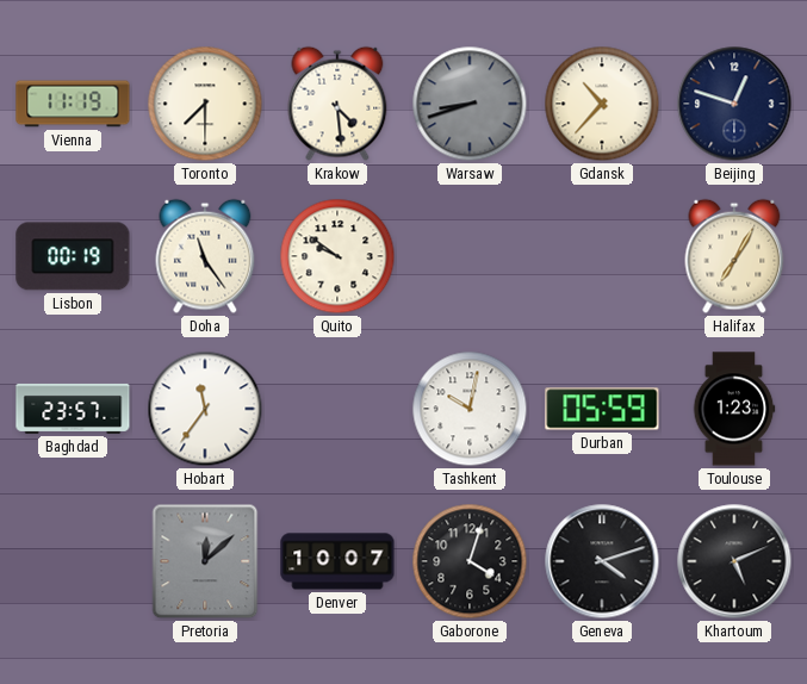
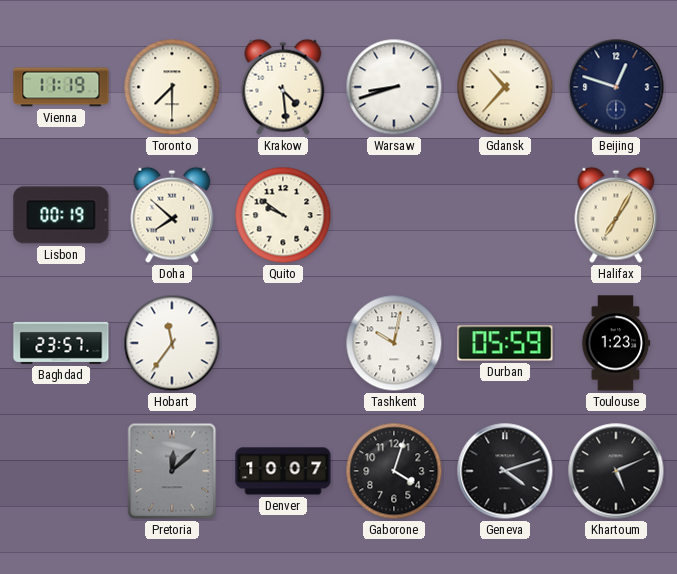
Warsaw dial: grey -> white
Doha: 11:24 -> 7:52
